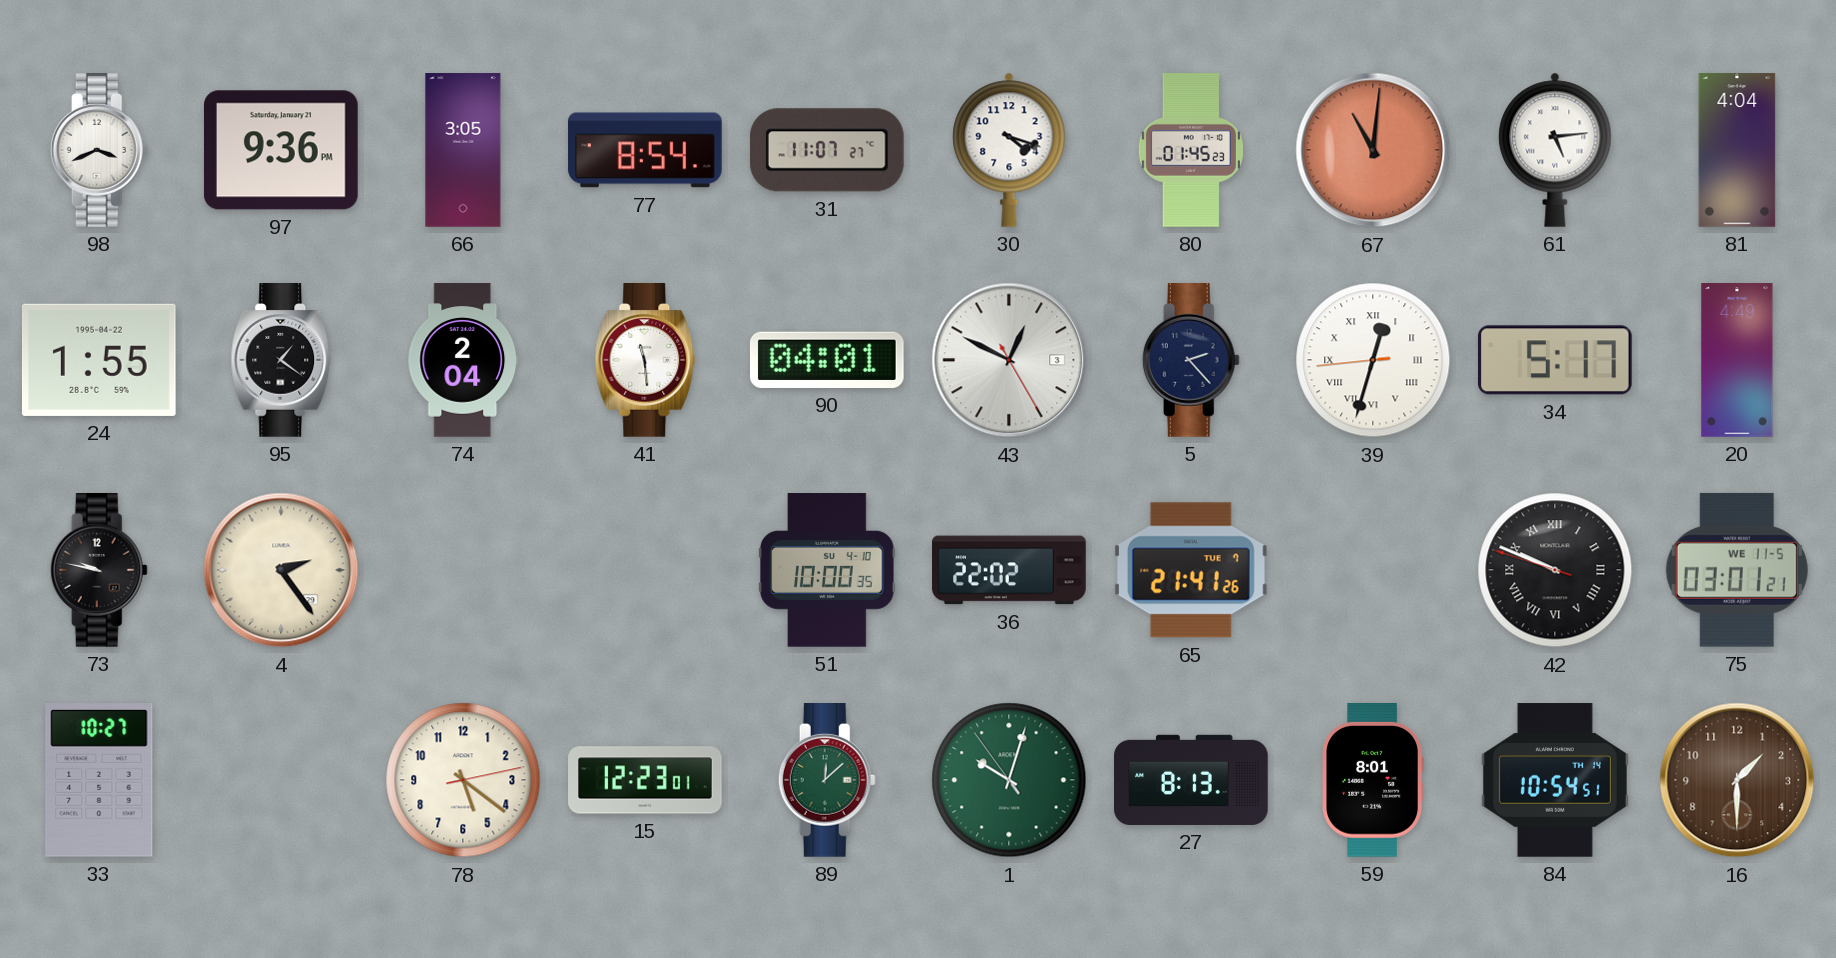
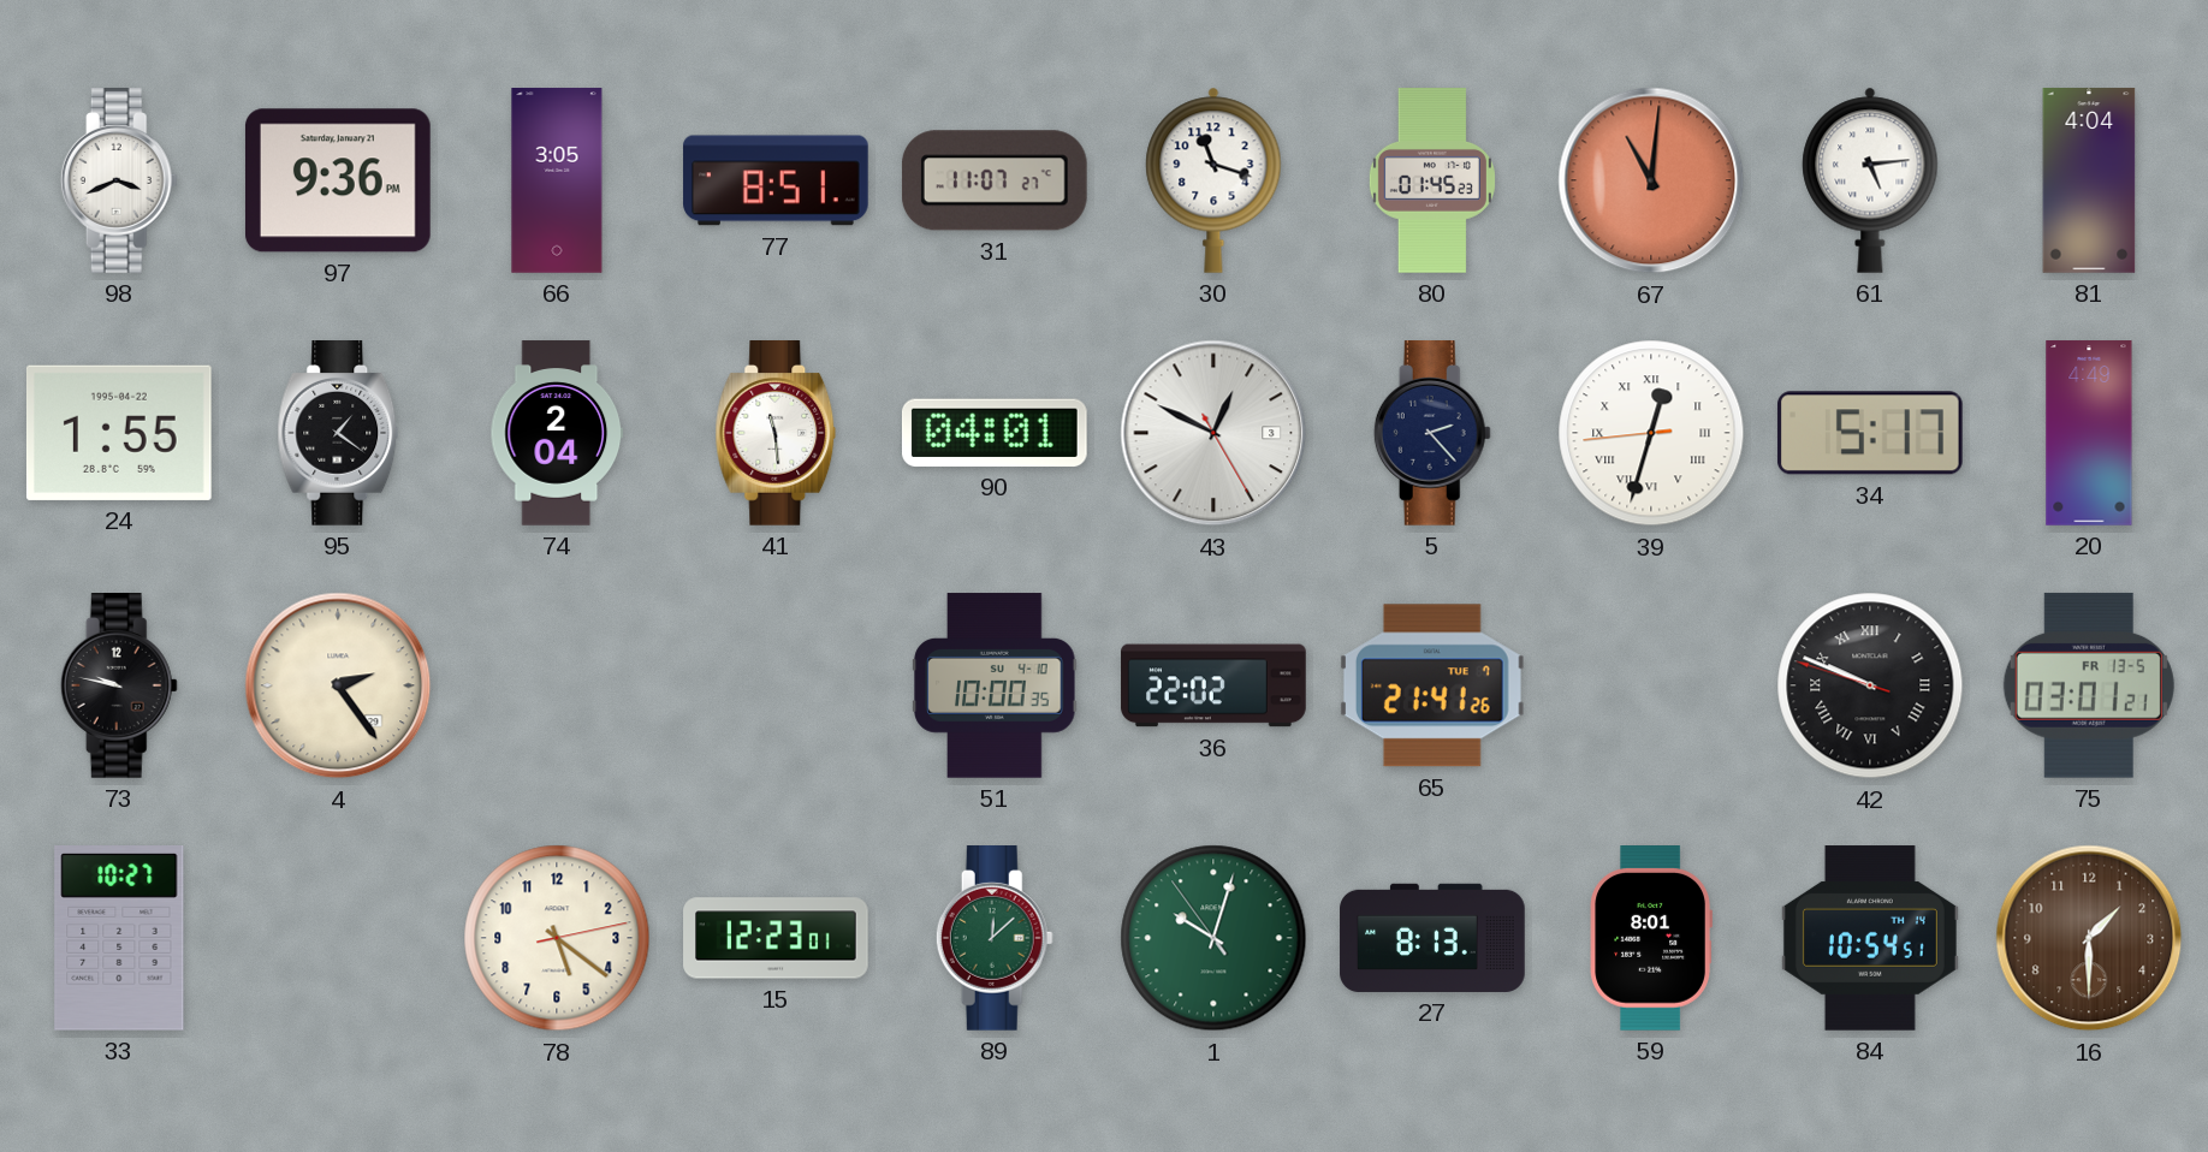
77: 8:54 -> 8:51
30: 4:18 -> 11:18
75 date: WE 11-5 -> FR 13-5
